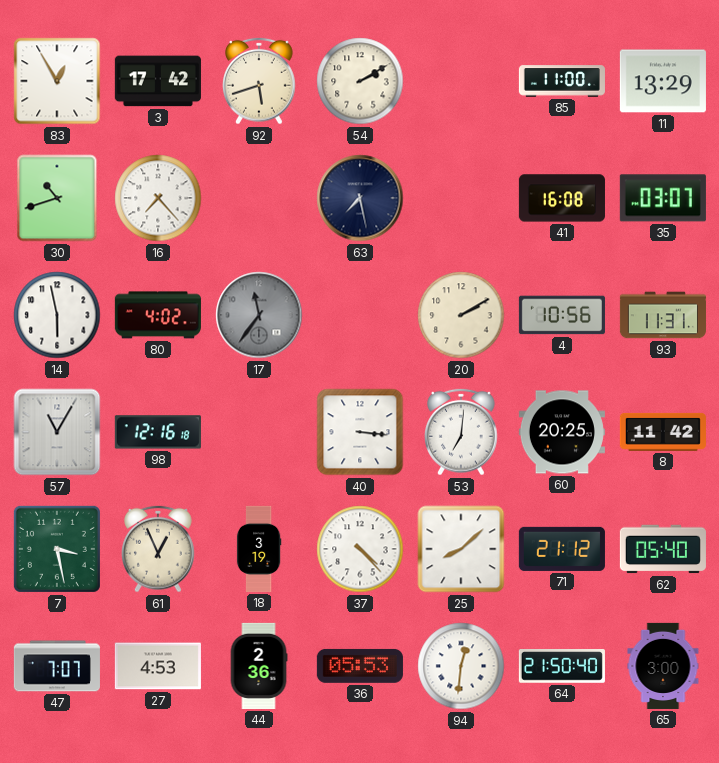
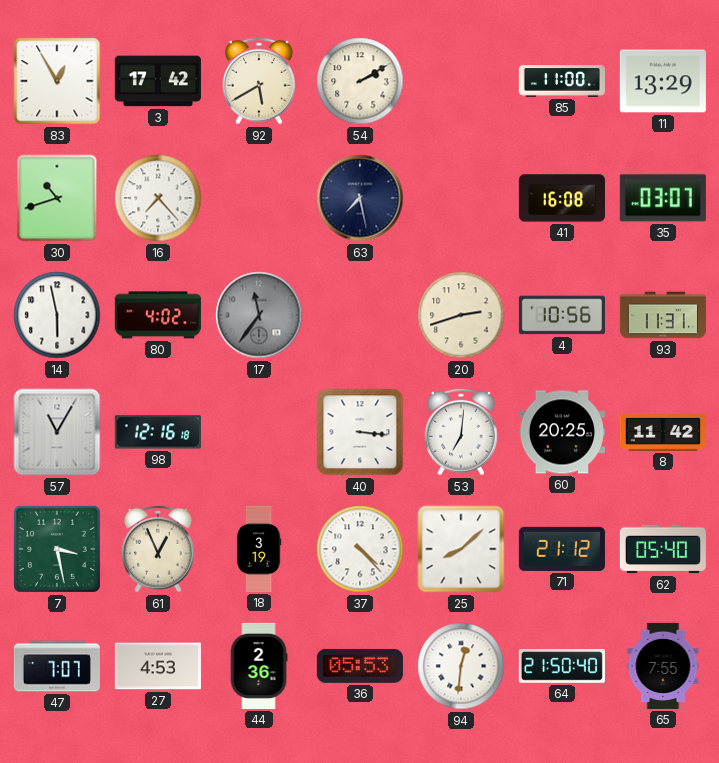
92: 5:42 -> 5:40
20: 2:10 -> 2:42
65: 3:00 -> 7:55
